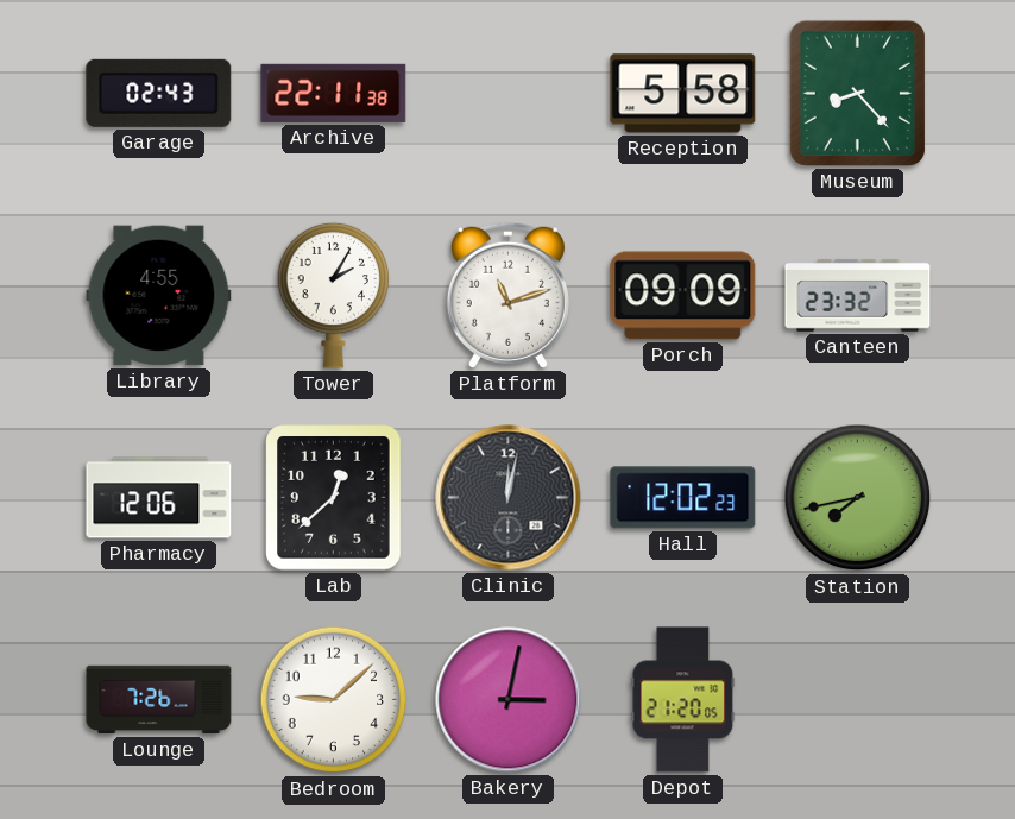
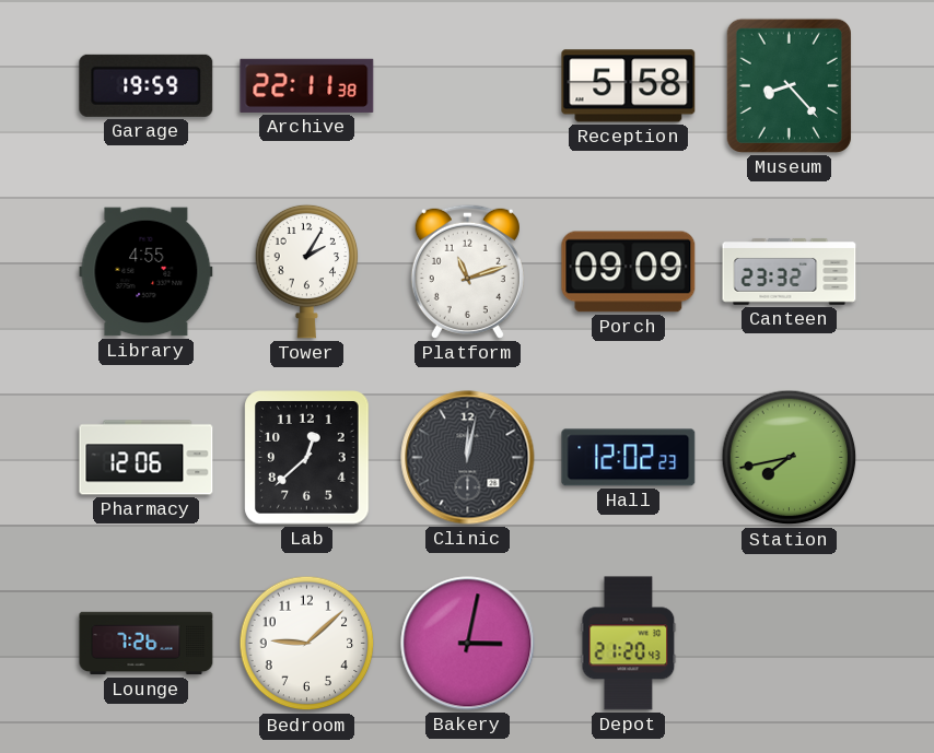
Garage: 02:43 -> 19:59
Depot: 21:20:05 -> 21:20:43
